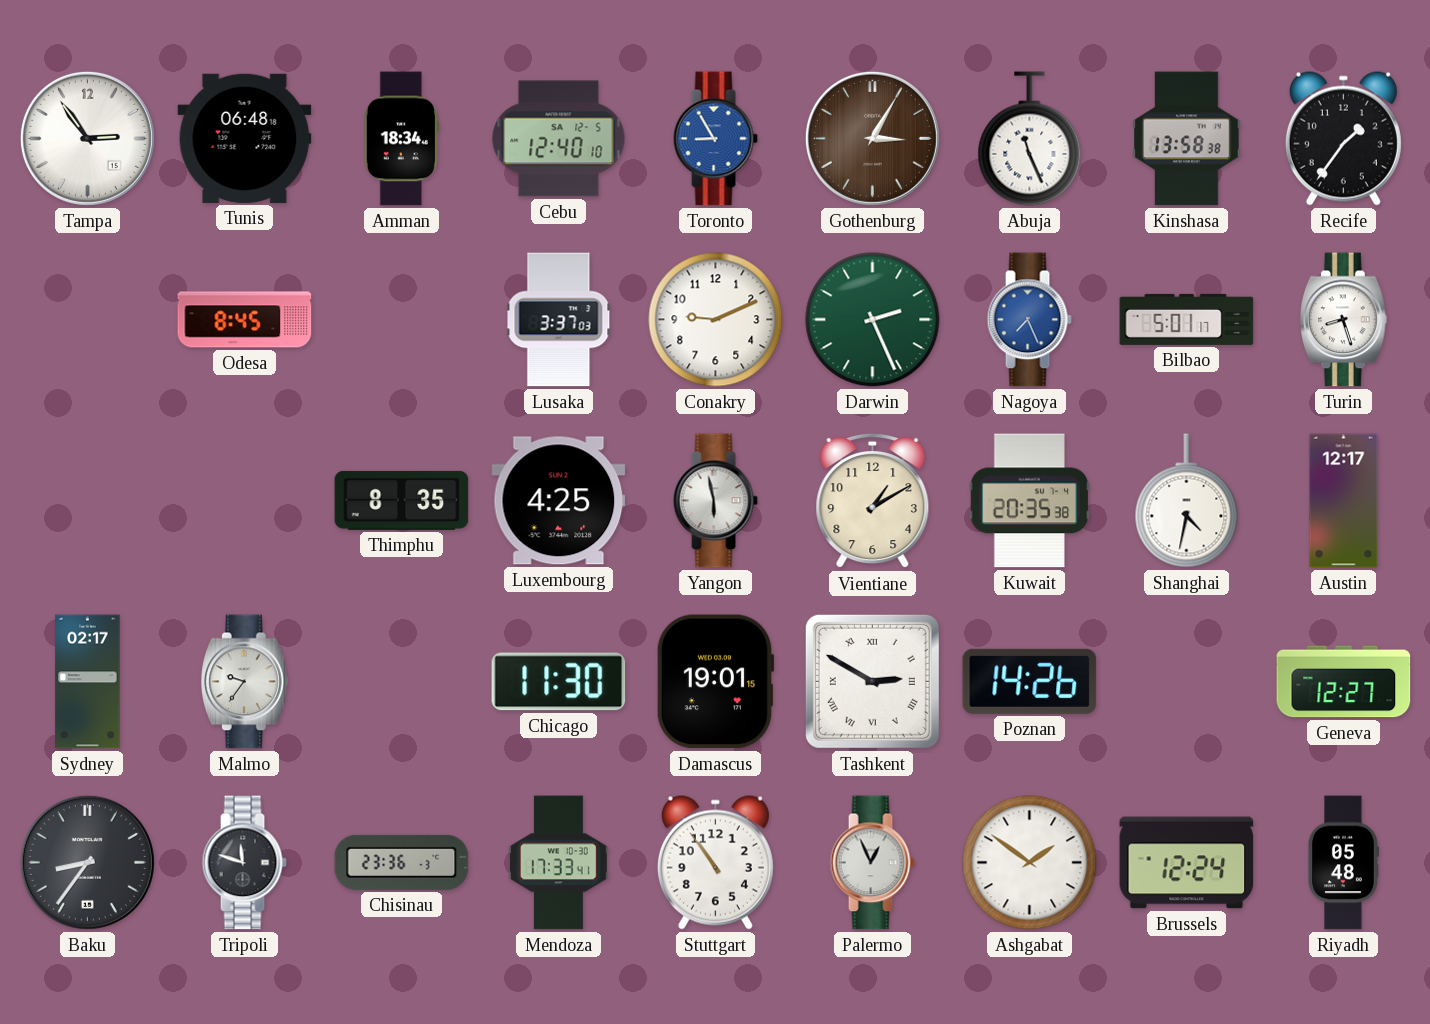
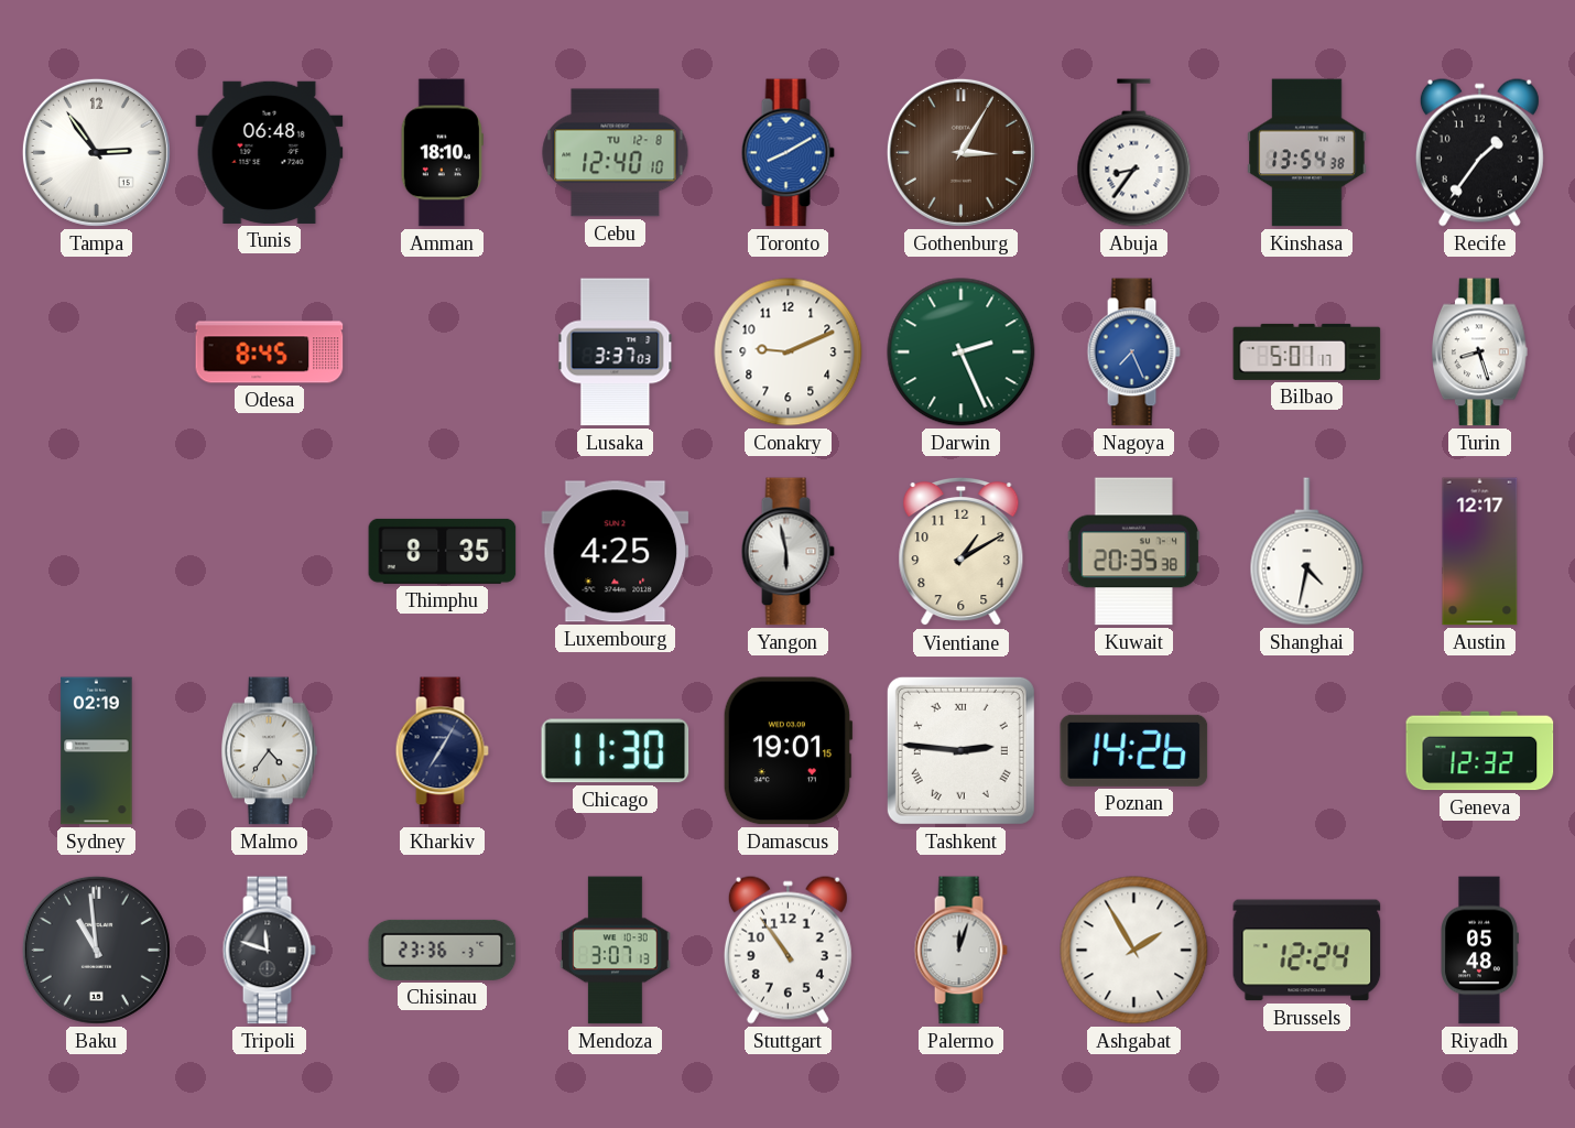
Amman: 18:34 -> 18:10
Cebu date: SA 12-5 -> TU 12-8
Toronto: 8:55 -> 8:10
Abuja: 11:26 -> 8:36
Kinshasa: 13:58 -> 13:54
Sydney: 02:17 -> 02:19
Malmo: 9:36 -> 4:36
Kharkiv: none -> 7:05
Tashkent: 2:50 -> 2:46
Geneva: 12:27 -> 12:32
Baku: 8:36 -> 10:59
Mendoza: 17:33 -> 3:07
Palermo: 12:56 -> 12:03
Ashgabat: 1:51 -> 1:55
